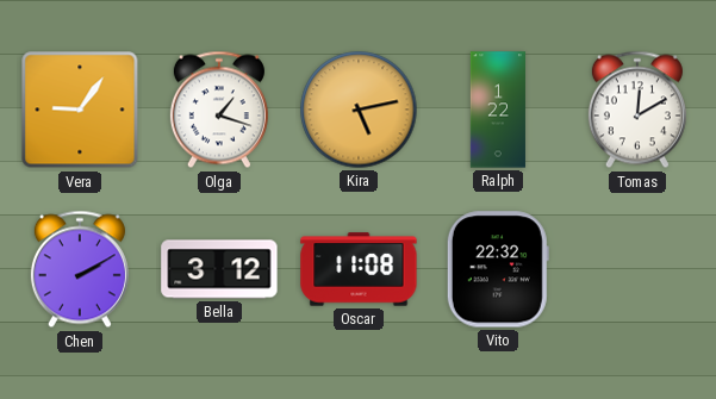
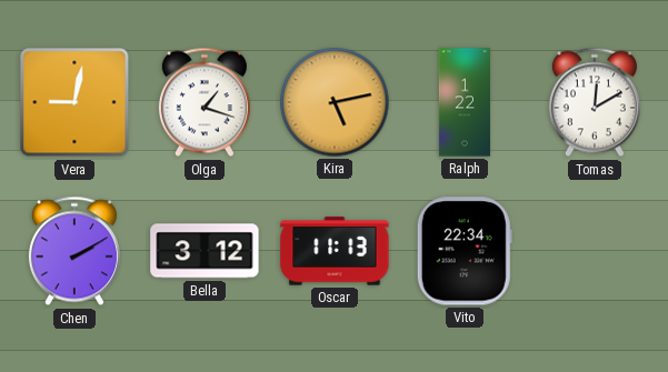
Vera: 9:06 -> 9:02
Oscar: 11:08 -> 11:13
Vito: 22:32 -> 22:34
